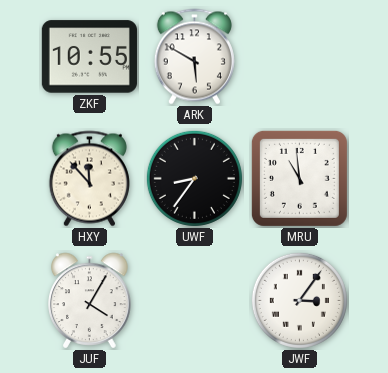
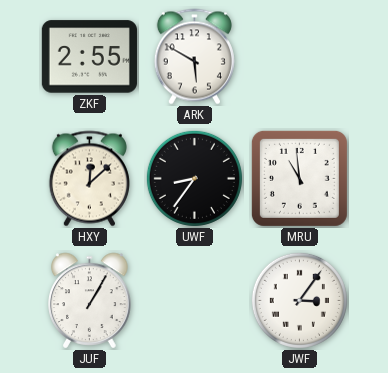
ZKF: 10:55 -> 2:55
HXY: 11:53 -> 12:08
JUF: 4:05 -> 1:05
